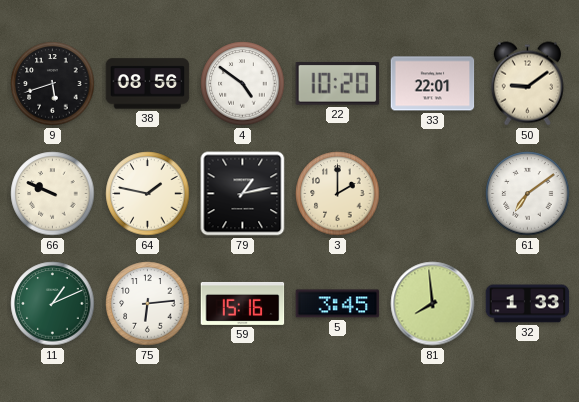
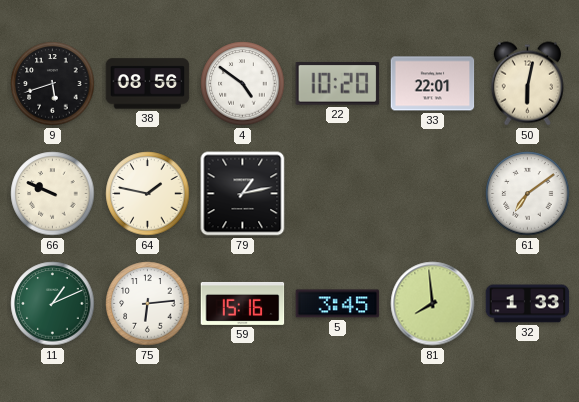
50: 9:09 -> 6:02
3: 2:00 -> none
